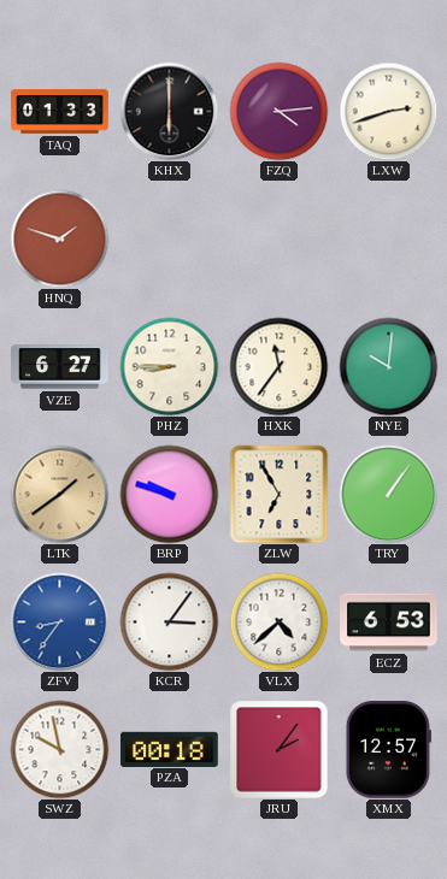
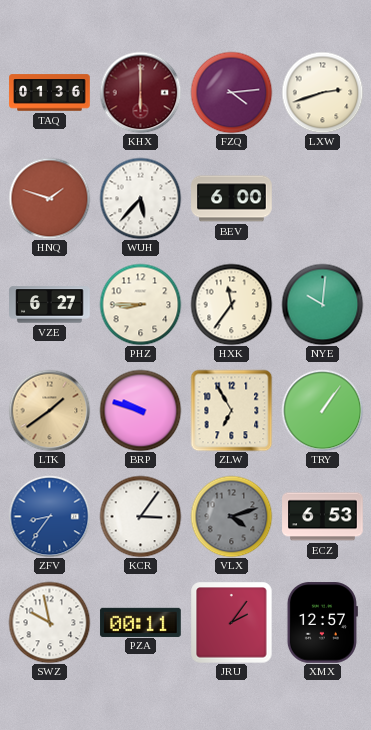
TAQ: 01:33 -> 01:36
KHX dial: black -> burgundy
WUH: none -> 5:37
BEV: none -> 6:00
VLX: 4:38 -> 4:12
VLX dial: white -> grey
PZA: 00:18 -> 00:11
